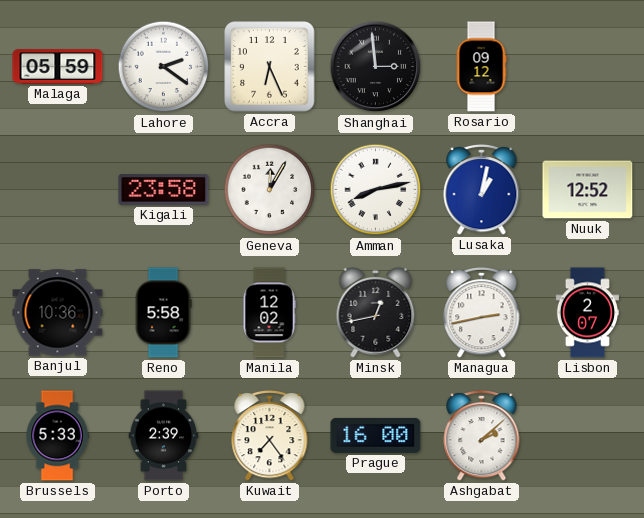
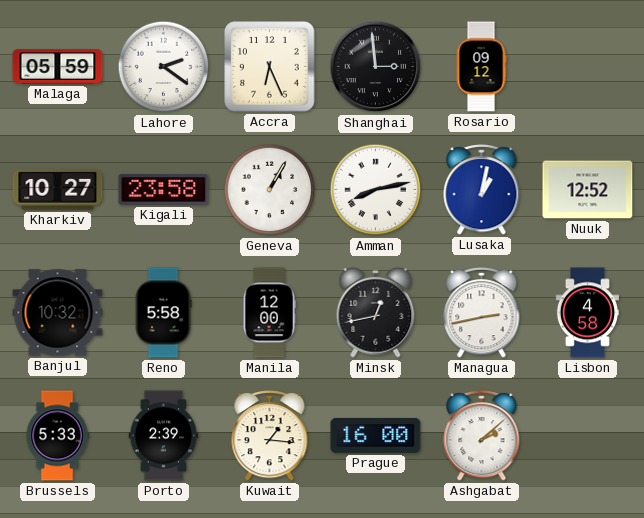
Kharkiv: none -> 10:27
Geneva: 12:05 -> 1:05
Banjul: 10:36 -> 10:32
Manila: 12:02 -> 12:00
Lisbon: 2:07 -> 4:58
Kuwait: 7:24 -> 1:16
